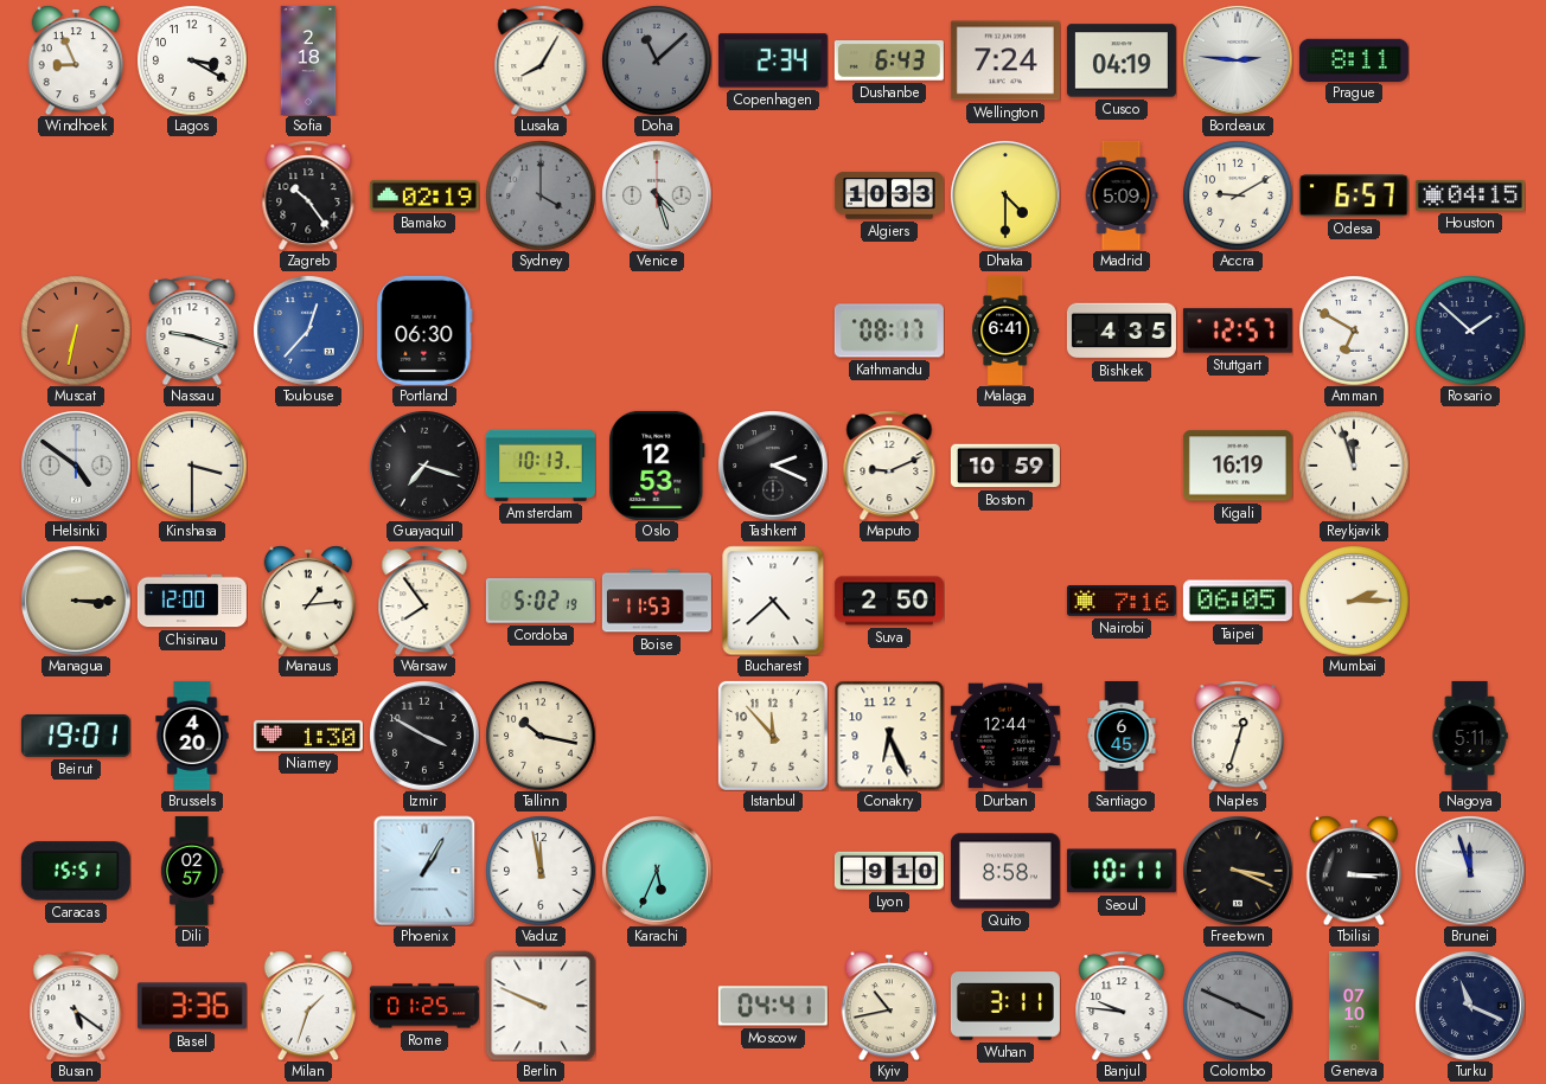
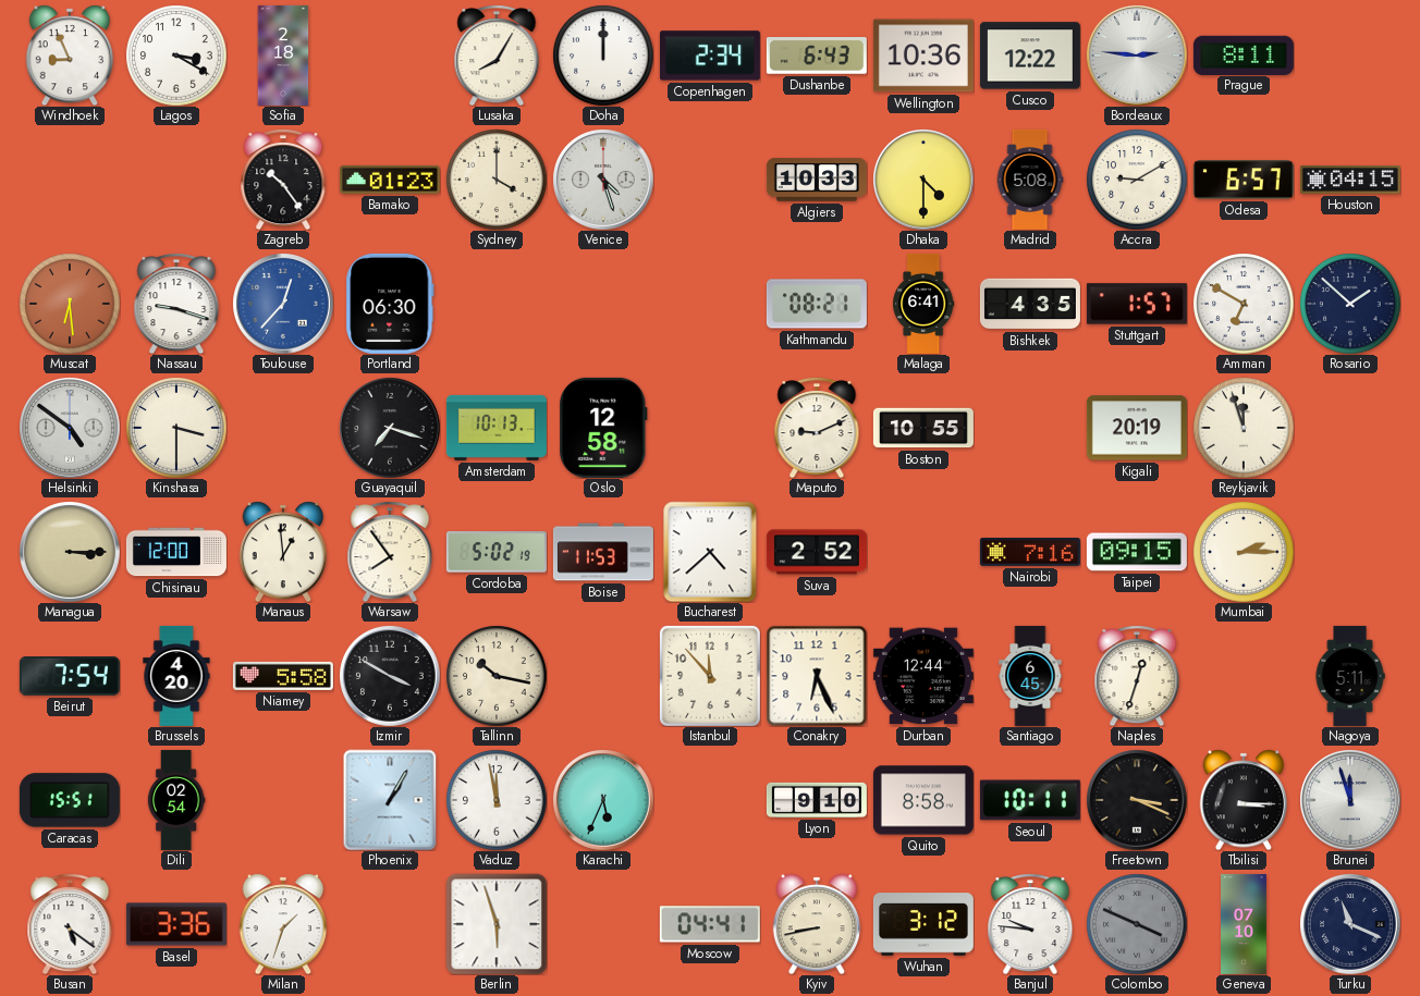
Doha: 11:08 -> 12:00
Doha dial: grey -> white
Wellington: 7:24 -> 10:36
Cusco: 04:19 -> 12:22
Bamako: 02:19 -> 01:23
Sydney dial: grey -> cream
Madrid: 5:09 -> 5:08
Muscat: 6:32 -> 6:29
Kathmandu: 08:17 -> 08:21
Stuttgart: 12:57 -> 1:57
Oslo: 12:53 -> 12:58
Tashkent: 2:19 -> none
Boston: 10:59 -> 10:55
Kigali: 16:19 -> 20:19
Manaus: 1:14 -> 12:59
Suva: 2:50 -> 2:52
Taipei: 06:05 -> 09:15
Beirut: 19:01 -> 7:54
Niamey: 1:30 -> 5:58
Dili: 02:57 -> 02:54
Rome: 01:25 -> none
Berlin: 9:49 -> 5:57
Kyiv: 10:43 -> 8:43
Wuhan: 3:11 -> 3:12
